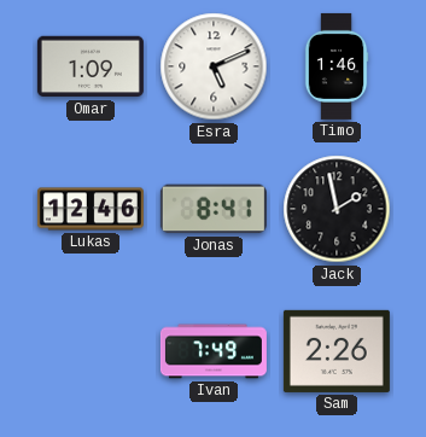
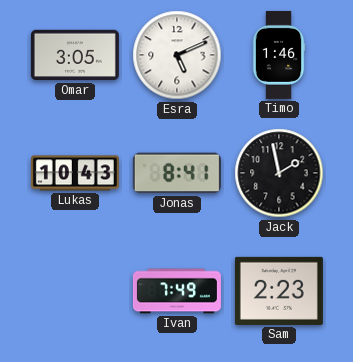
Omar: 1:09 -> 3:05
Lukas: 12:46 -> 10:43
Sam: 2:26 -> 2:23
